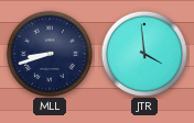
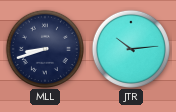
JTR: 3:59 -> 10:14
